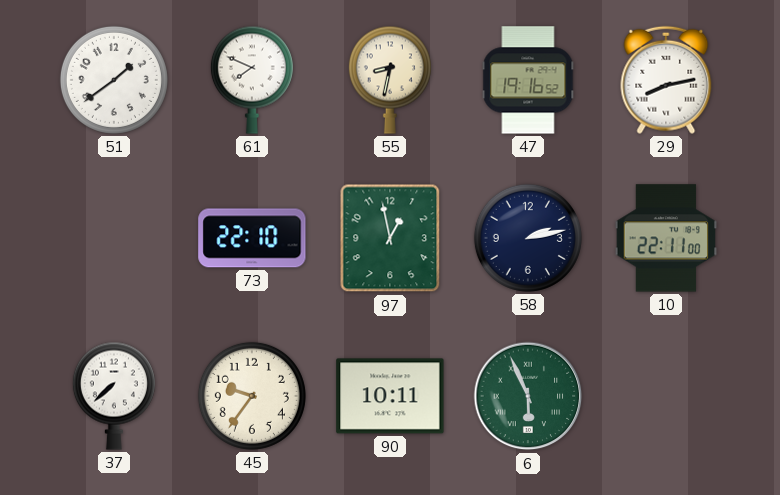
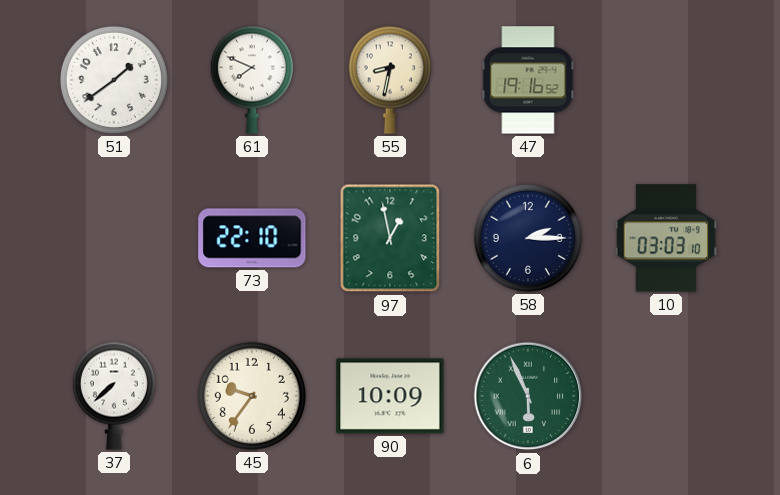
29: 8:13 -> none
58: 2:13 -> 2:15
10: 22:11 -> 03:03
90: 10:11 -> 10:09
